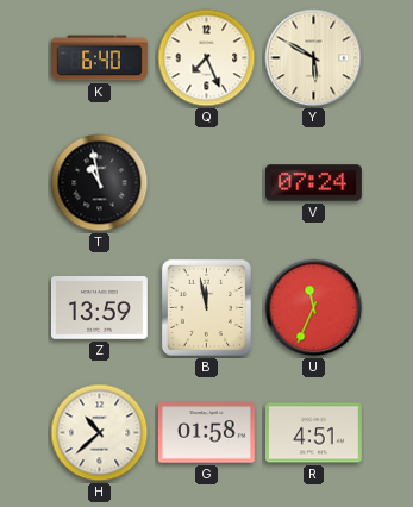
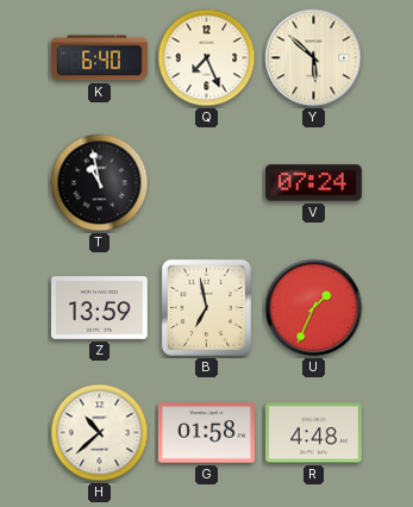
Y: 5:50 -> 5:52
B: 11:58 -> 6:58
U: 11:34 -> 1:34
R: 4:51 -> 4:48
